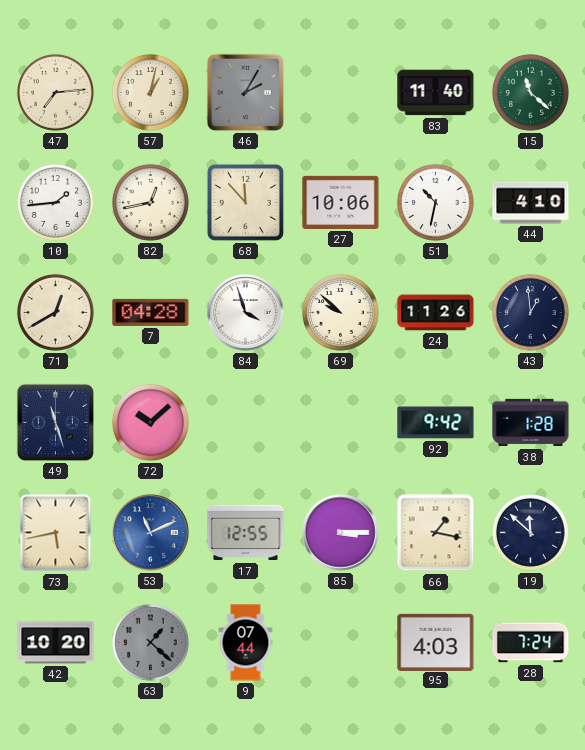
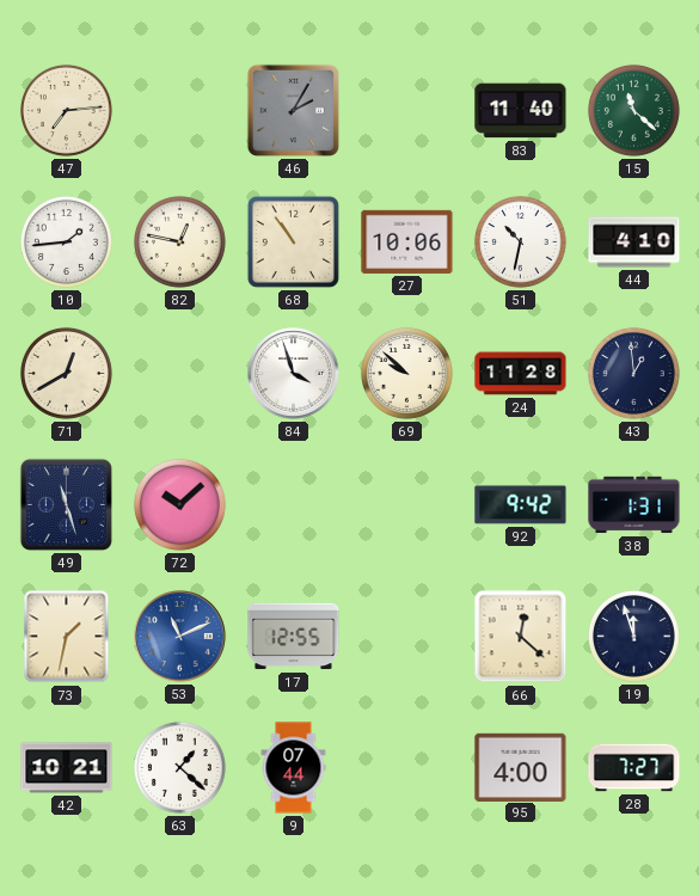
57: 1:02 -> none
82: 12:43 -> 12:47
68: 11:53 -> 10:54
7: 04:28 -> none
24: 11:26 -> 11:28
38: 1:28 -> 1:31
73: 5:43 -> 1:32
85: 3:15 -> none
66: 1:17 -> 12:22
19: 11:52 -> 11:57
42: 10:20 -> 10:21
63 dial: grey -> white
95: 4:03 -> 4:00
28: 7:24 -> 7:27
